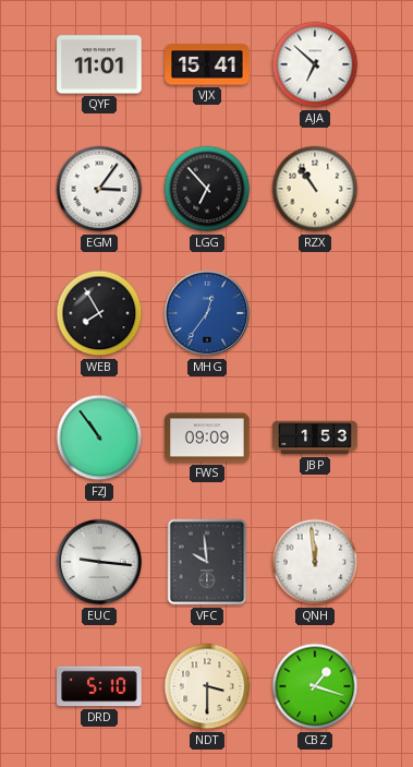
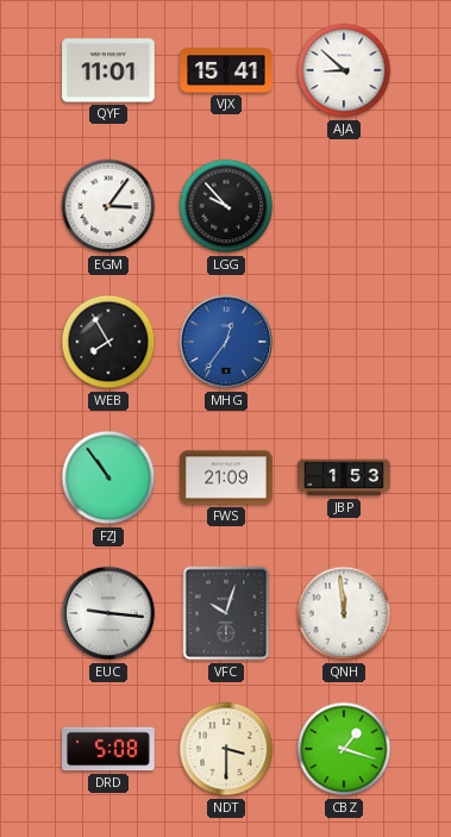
AJA: 6:52 -> 8:52
LGG: 6:53 -> 9:53
RZX: 10:54 -> none
FWS: 09:09 -> 21:09
VFC: 9:59 -> 10:03
DRD: 5:10 -> 5:08
